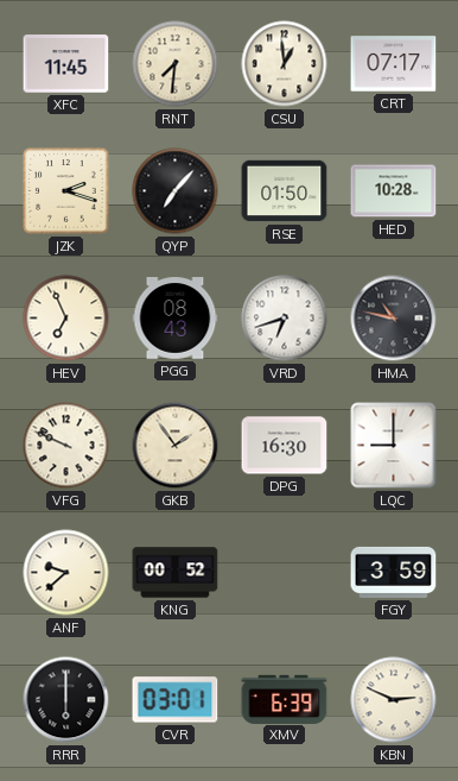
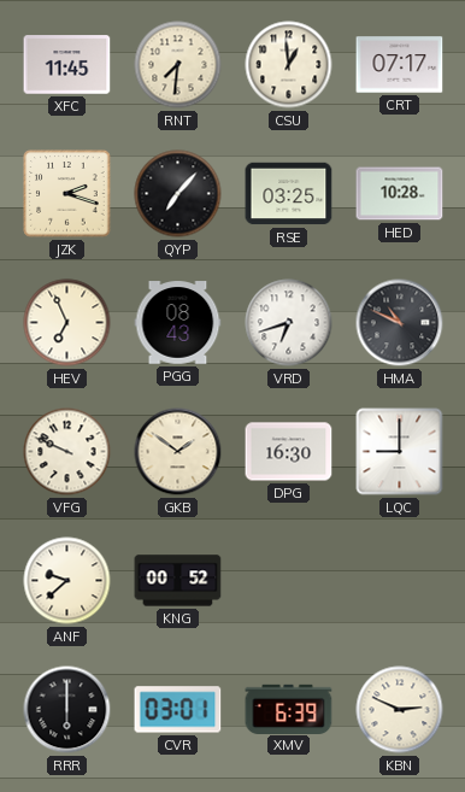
RSE: 01:50 -> 03:25
HMA: 10:47 -> 10:49
GKB: 1:54 -> 1:51
FGY: 3:59 -> none
